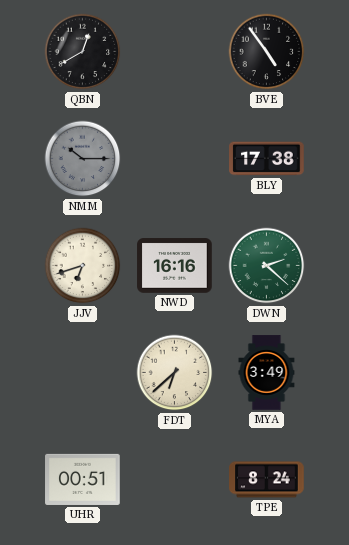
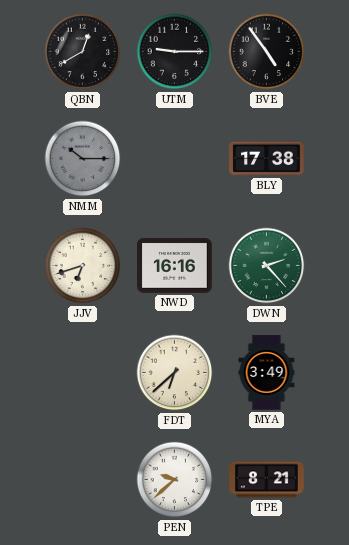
UTM: none -> 9:15
DWN: 2:22 -> 2:23
UHR: 00:51 -> none
PEN: none -> 9:38
TPE: 8:24 -> 8:21
